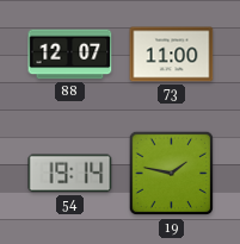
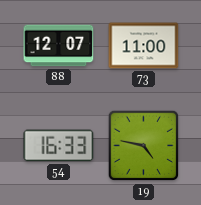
54: 19:14 -> 16:33
19: 1:47 -> 4:47
